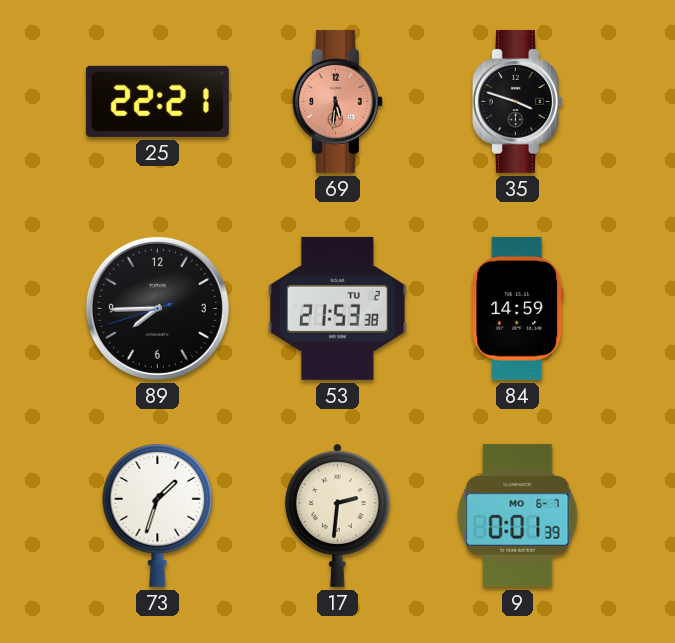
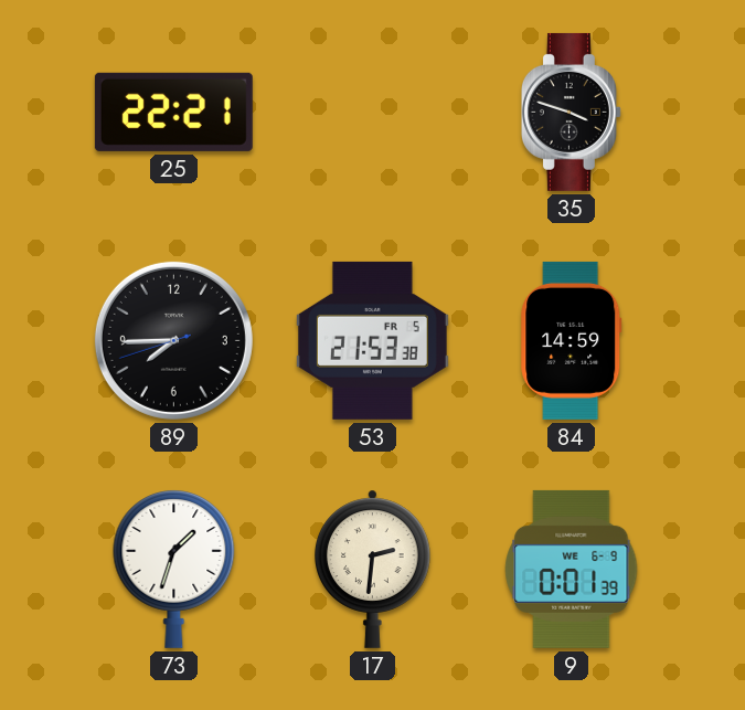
69: 5:31 -> none
53 date: TU 2 -> FR 5
9 date: MO 6-7 -> WE 6-9
